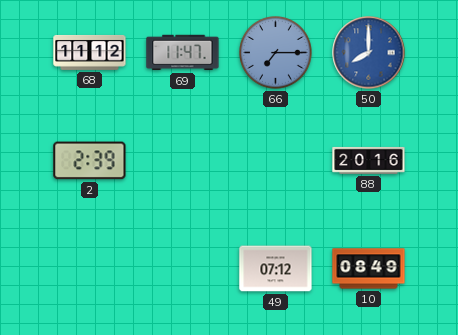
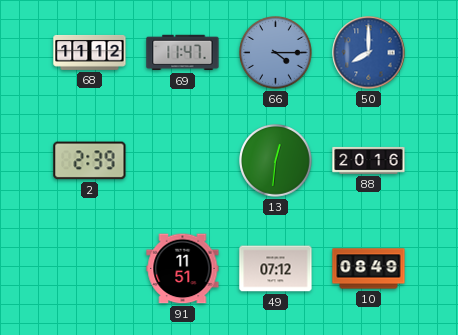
66: 7:15 -> 4:15
13: none -> 12:31
91: none -> 11:51
